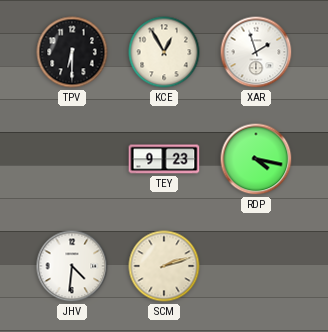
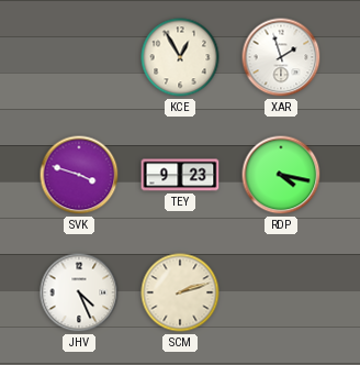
TPV: 6:30 -> none
SVK: none -> 3:48
JHV: 4:31 -> 4:26
